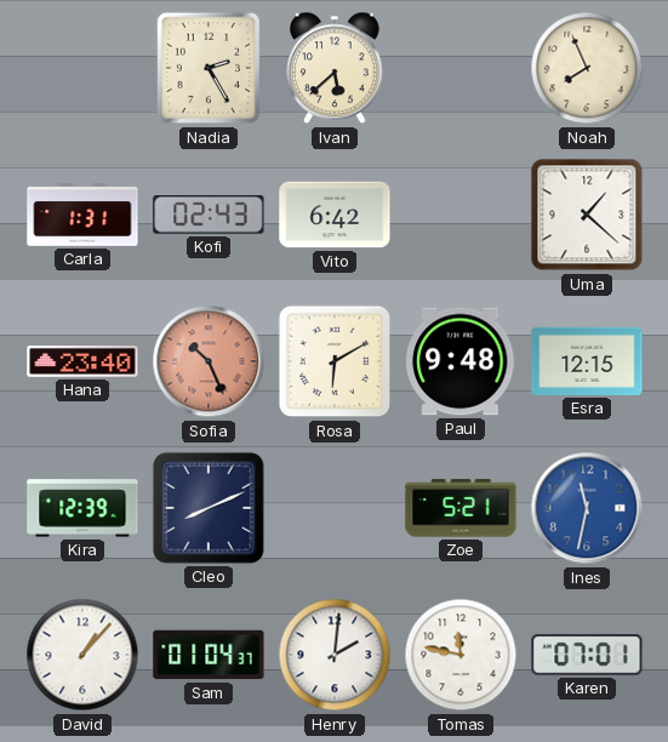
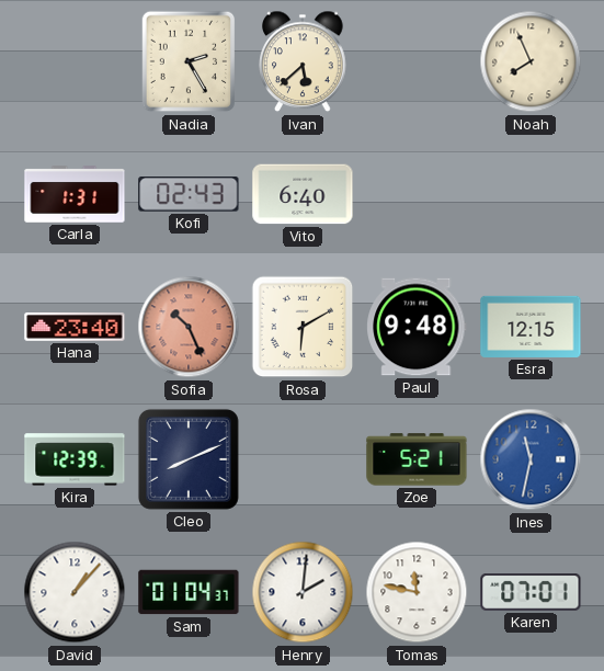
Vito: 6:42 -> 6:40
Uma: 1:22 -> none
